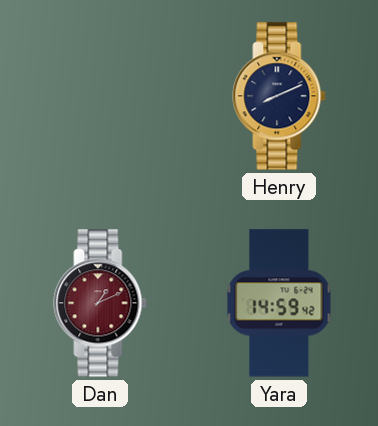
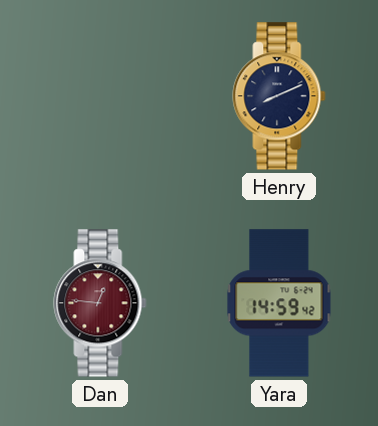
Dan: 1:11 -> 12:46
